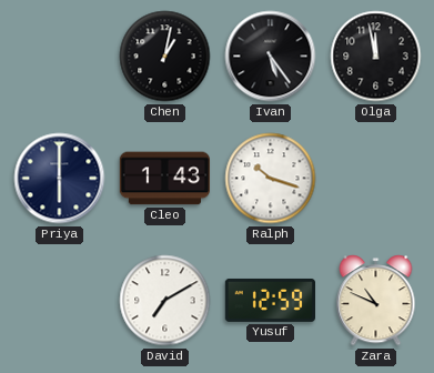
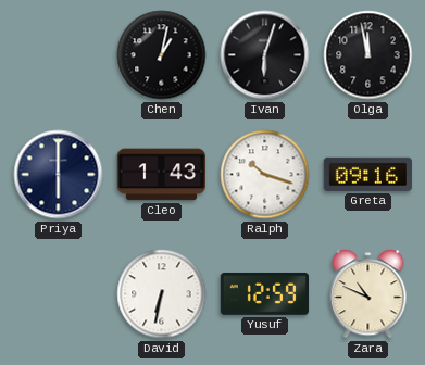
Ivan: 5:24 -> 6:03
Greta: none -> 09:16
David: 7:10 -> 6:32
